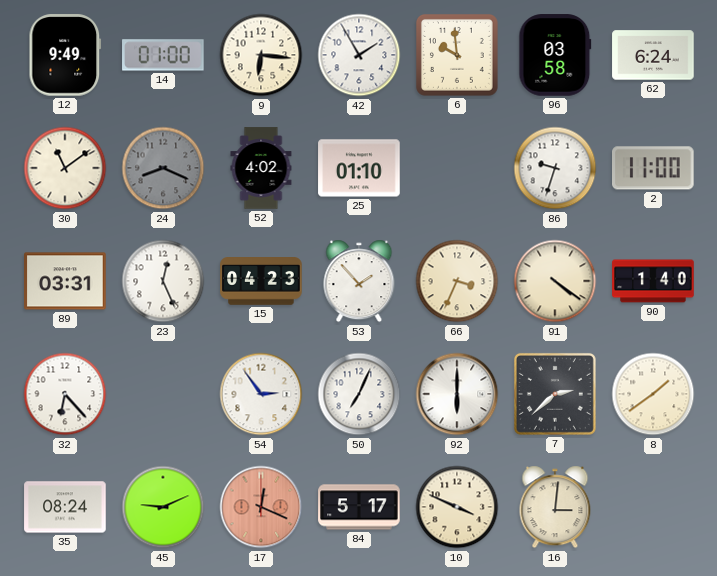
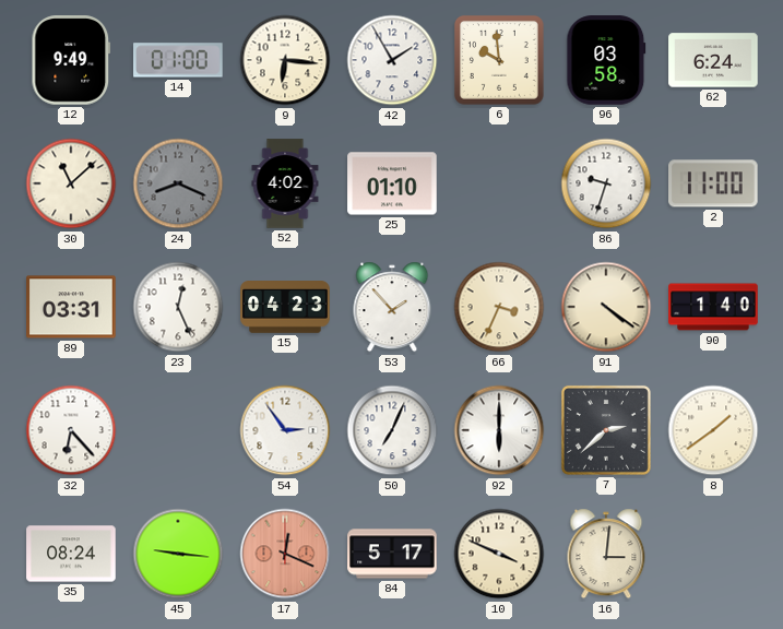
30: 11:09 -> 11:08
45: 9:11 -> 9:16
